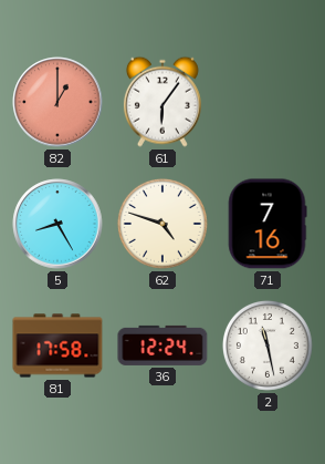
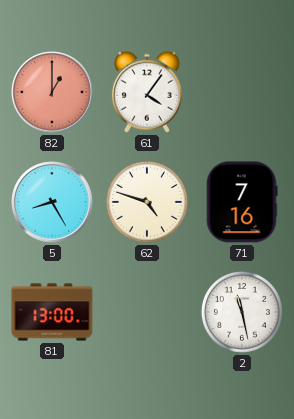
61: 6:06 -> 4:06
81: 17:58 -> 13:00
36: 12:24 -> none
